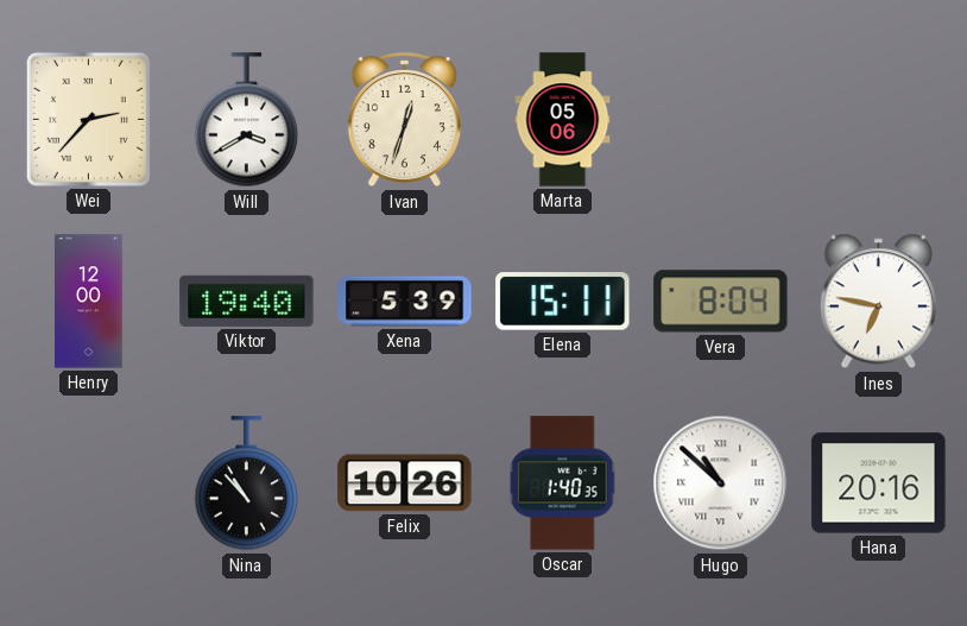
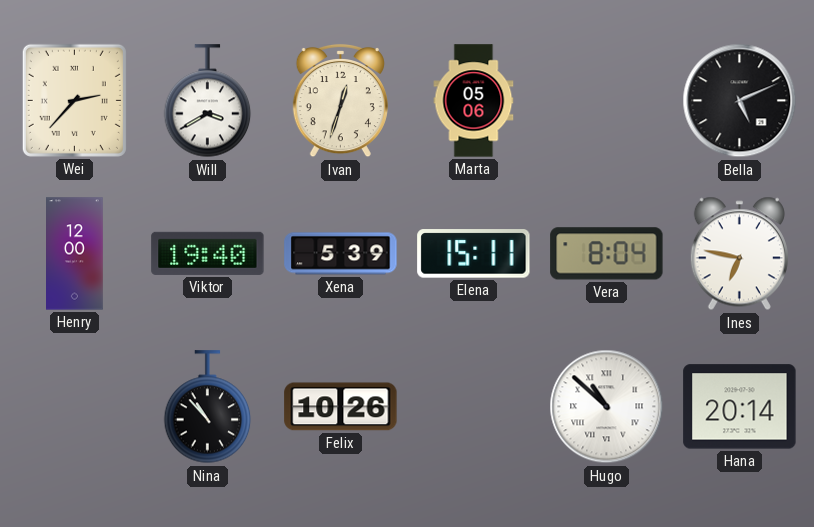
Bella: none -> 5:11
Oscar: 1:40 -> none
Hana: 20:16 -> 20:14
